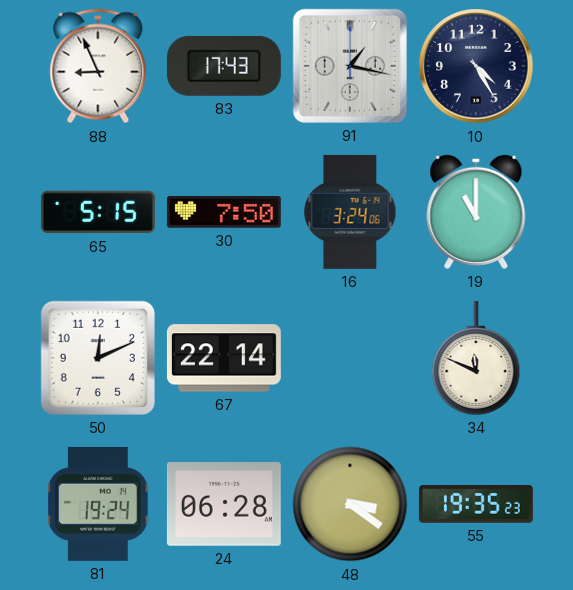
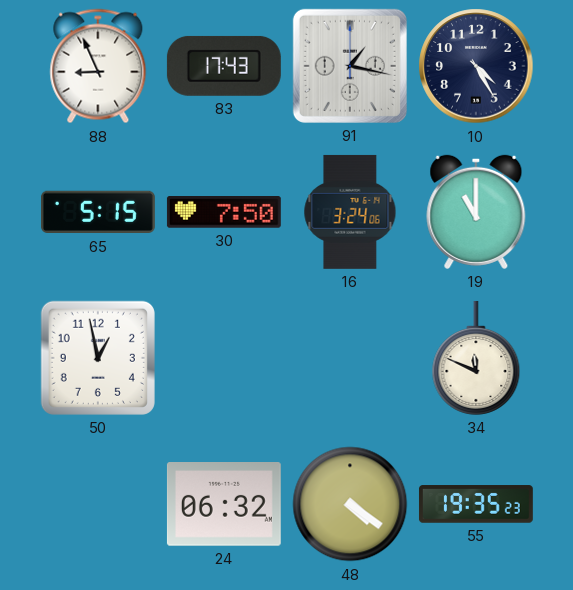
50: 12:11 -> 12:58
67: 22:14 -> none
81: 19:24 -> none
24: 06:28 -> 06:32
48: 3:21 -> 4:21
